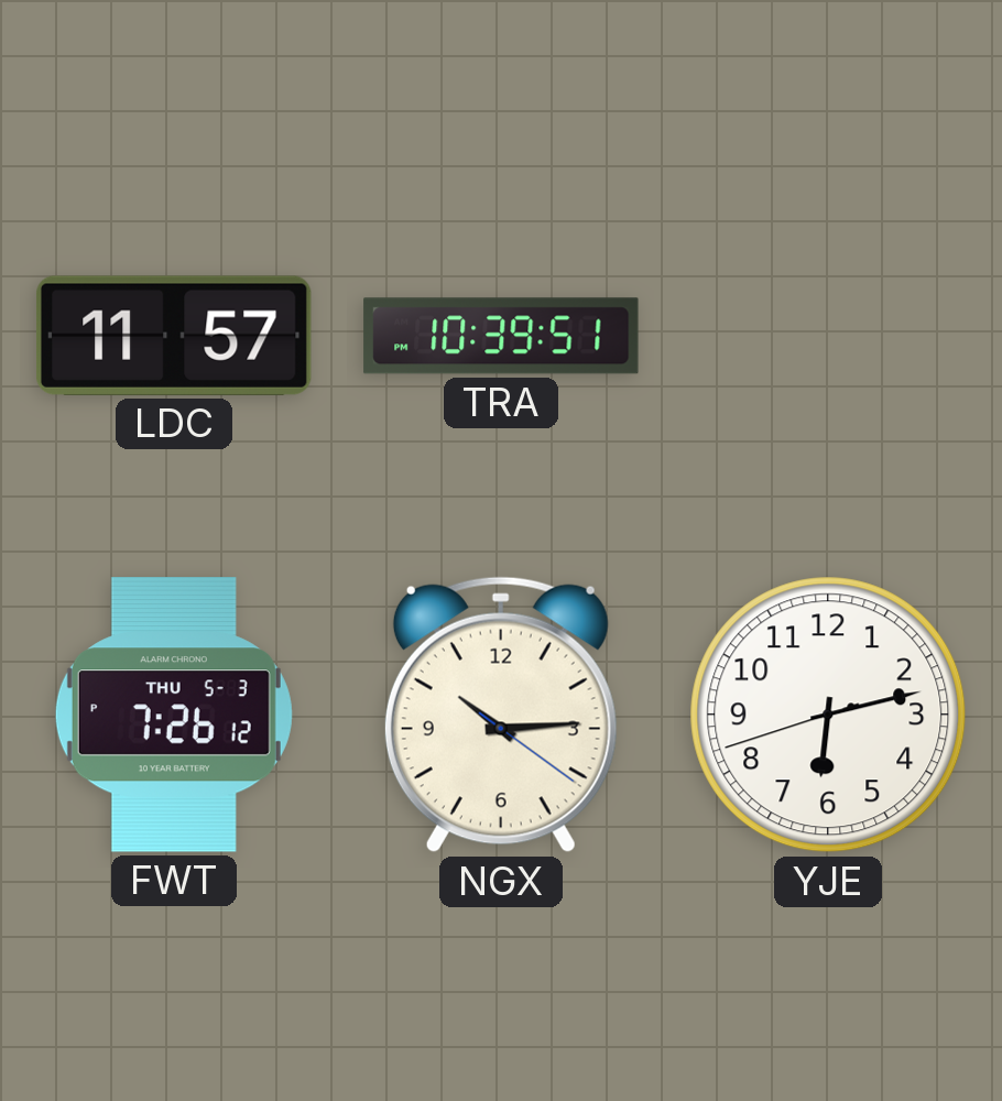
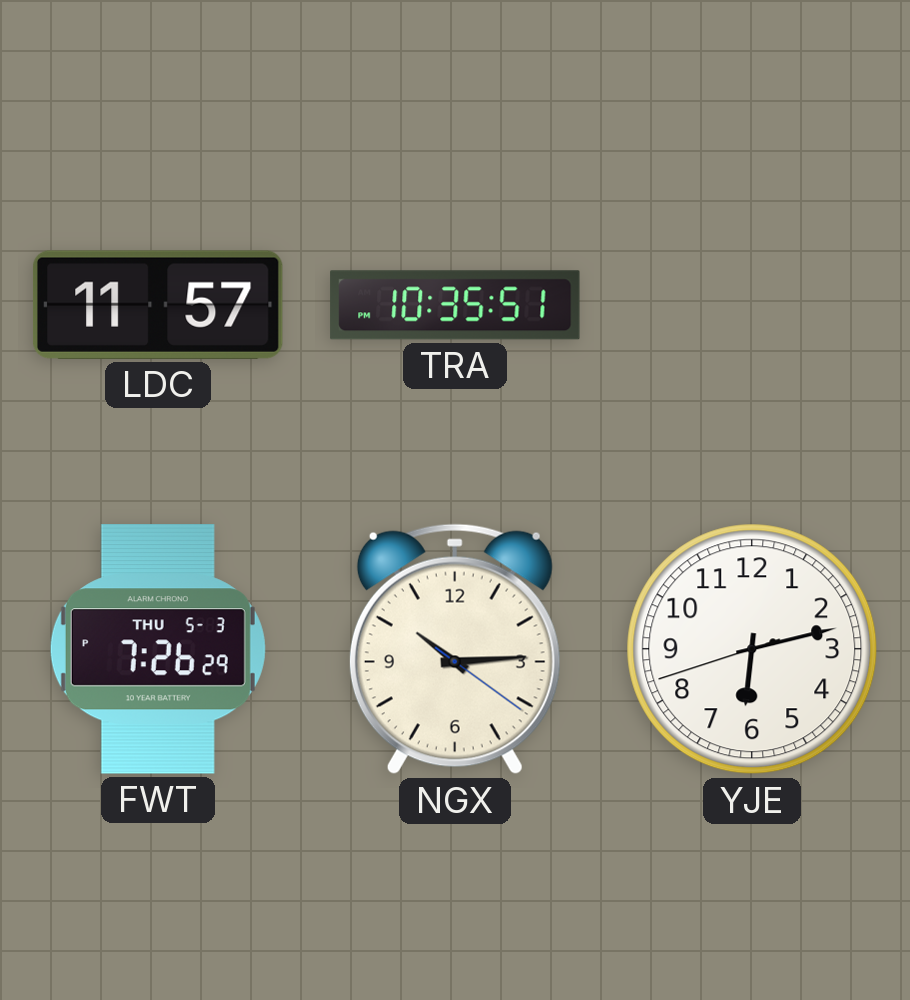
TRA: 10:39 -> 10:35
FWT: 7:26:12 PM -> 7:26:29 PM
